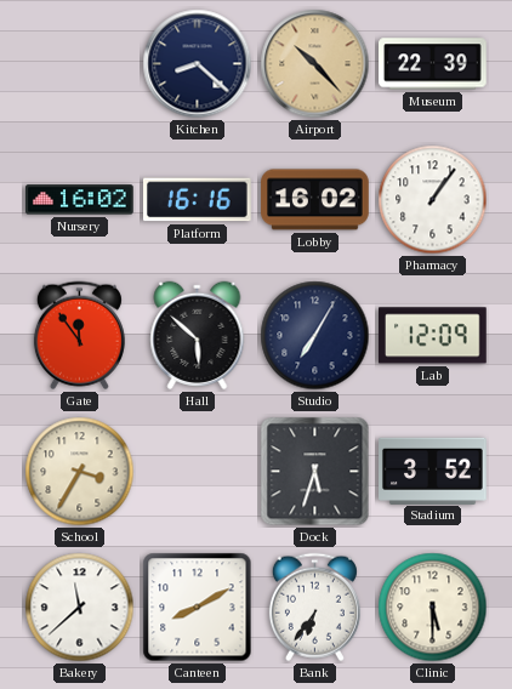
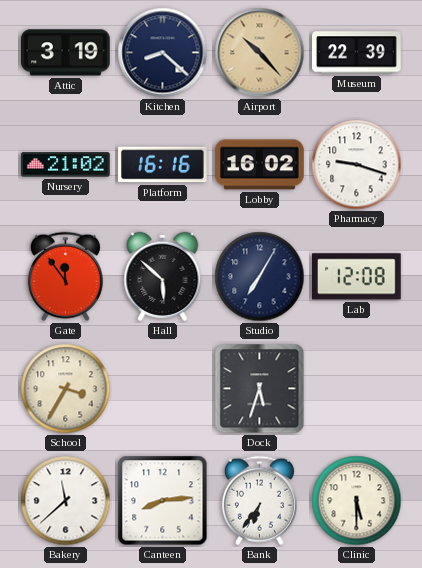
Attic: none -> 3:19
Nursery: 16:02 -> 21:02
Pharmacy: 1:06 -> 9:18
Lab: 12:09 -> 12:08
Stadium: 3:52 -> none
Canteen: 8:10 -> 8:14
